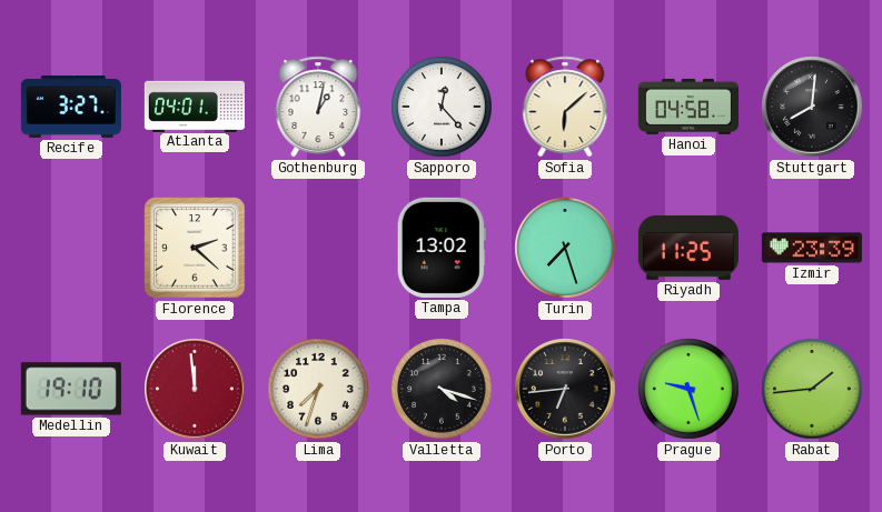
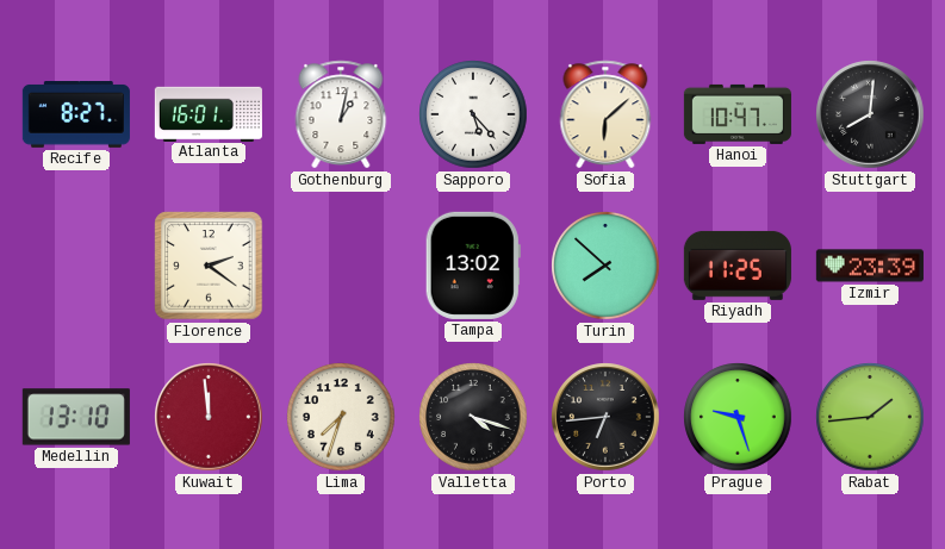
Recife: 3:27 -> 8:27
Atlanta: 04:01 -> 16:01
Sapporo: 12:23 -> 5:23
Hanoi: 04:58 -> 10:47
Florence: 2:22 -> 2:21
Turin: 7:27 -> 7:52
Medellin: 19:10 -> 13:10
